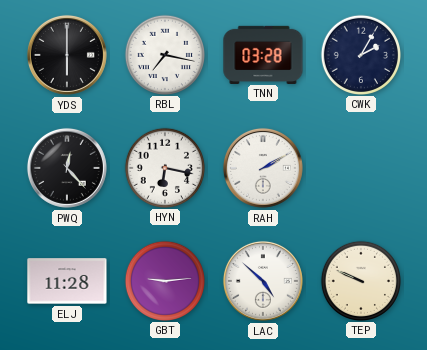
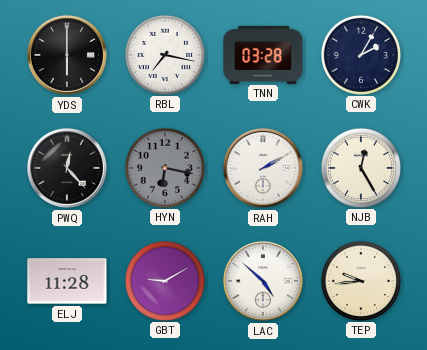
HYN dial: white -> grey
NJB: none -> 12:25
GBT: 9:14 -> 9:10
TEP: 9:49 -> 9:44
